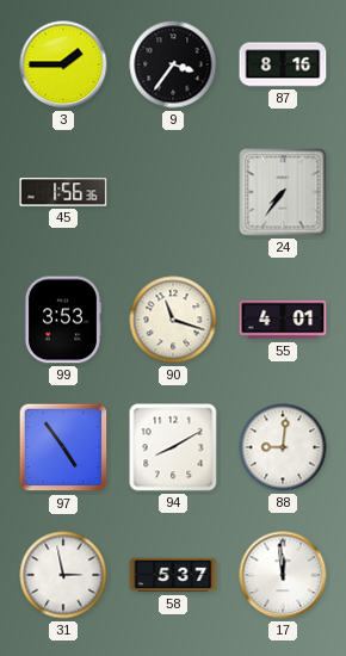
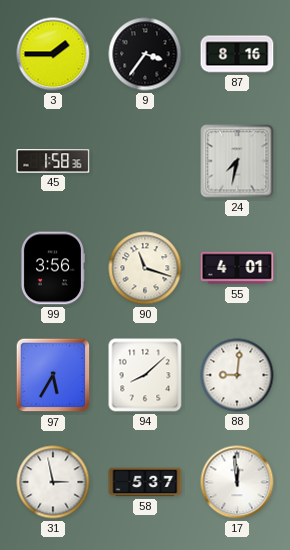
45: 1:56 -> 1:58
24: 7:36 -> 7:32
99: 3:53 -> 3:56
97: 4:54 -> 5:35
94: 8:10 -> 8:08
